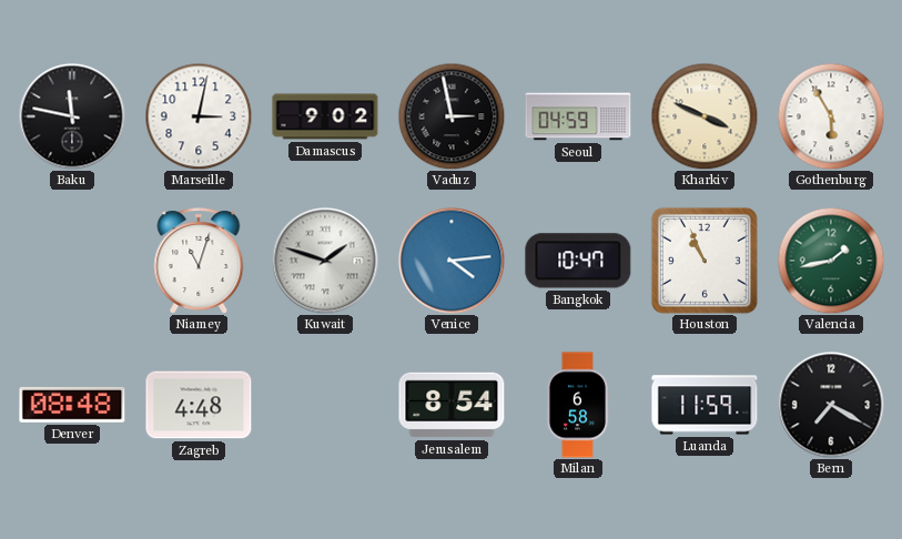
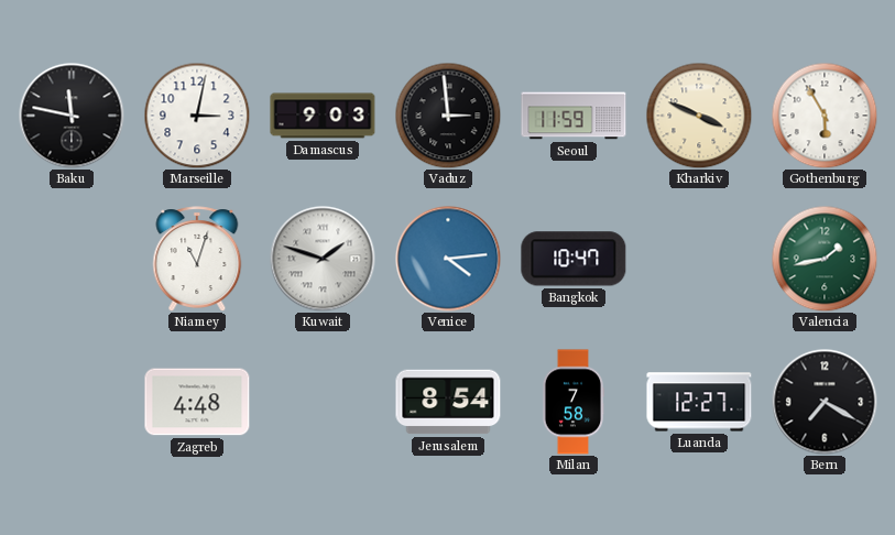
Damascus: 9:02 -> 9:03
Vaduz: 2:58 -> 2:59
Seoul: 04:59 -> 11:59
Houston: 10:56 -> none
Denver: 08:48 -> none
Milan: 6:58 -> 7:58
Luanda: 11:59 -> 12:27
